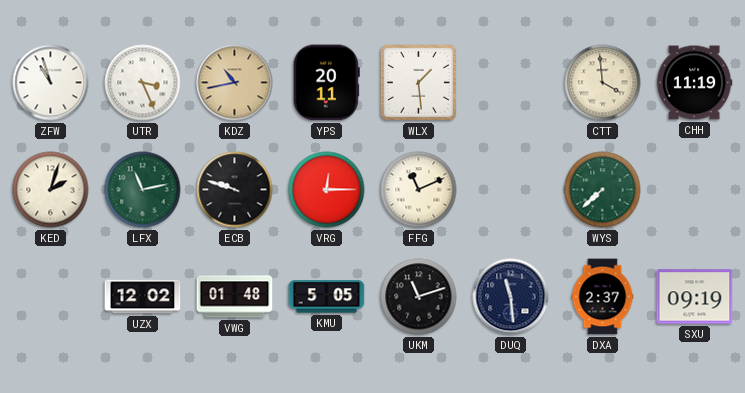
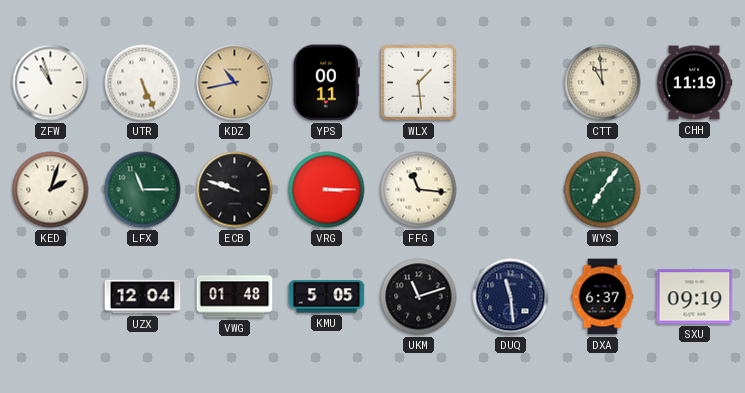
UTR: 3:26 -> 5:26
YPS: 20:11 -> 00:11
CTT: 3:59 -> 10:59
LFX: 11:13 -> 11:15
VRG: 12:15 -> 3:15
FFG: 11:11 -> 11:16
WYS: 7:38 -> 7:06
UZX: 12:02 -> 12:04
DXA: 2:37 -> 6:37
